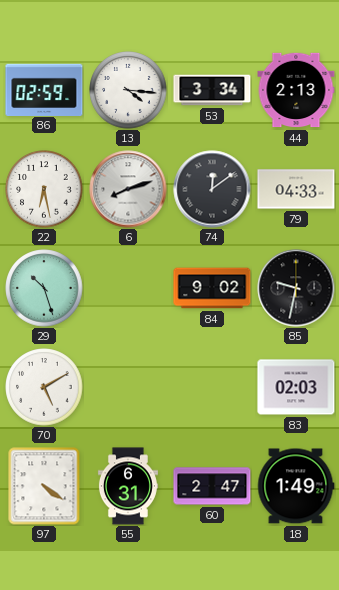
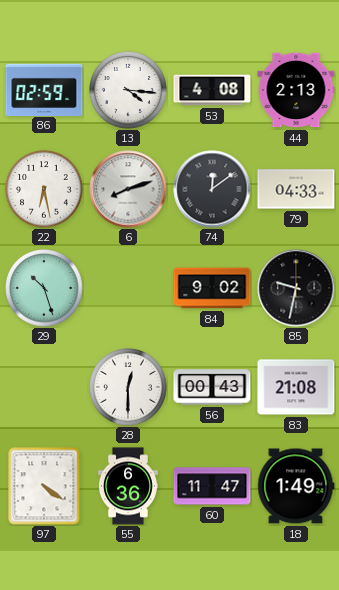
53: 3:34 -> 4:08
70: 5:10 -> none
28: none -> 12:30
56: none -> 00:43
83: 02:03 -> 21:08
55: 6:31 -> 6:36
60: 2:47 -> 11:47
